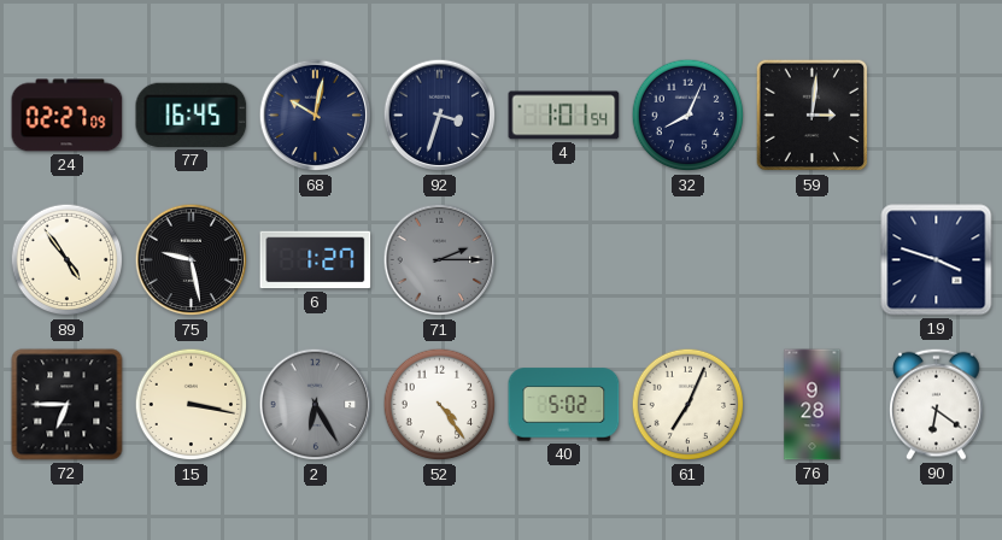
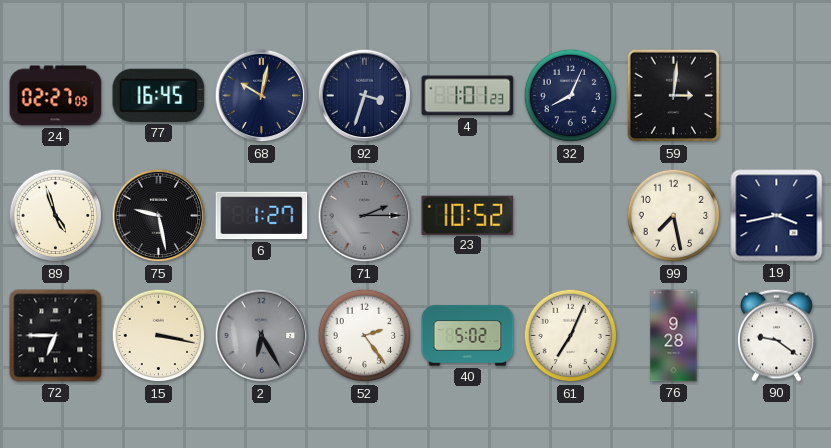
4: 1:01:54 -> 1:01:23
89: 4:54 -> 4:57
23: none -> 10:52
99: none -> 7:28
19: 3:48 -> 3:43
52: 4:24 -> 2:24
90: 6:21 -> 9:21
